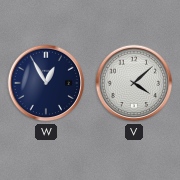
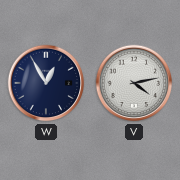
V: 4:08 -> 4:13
